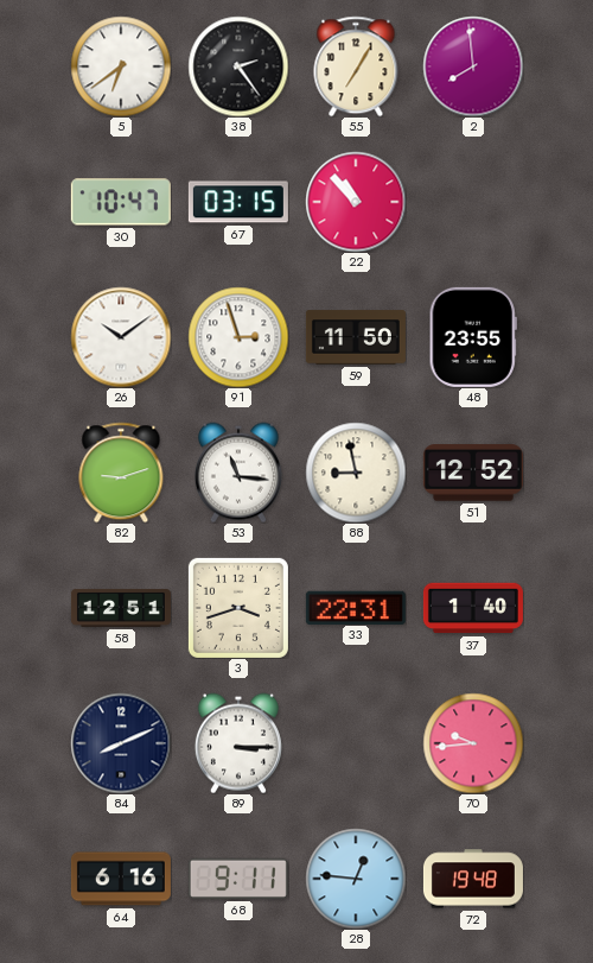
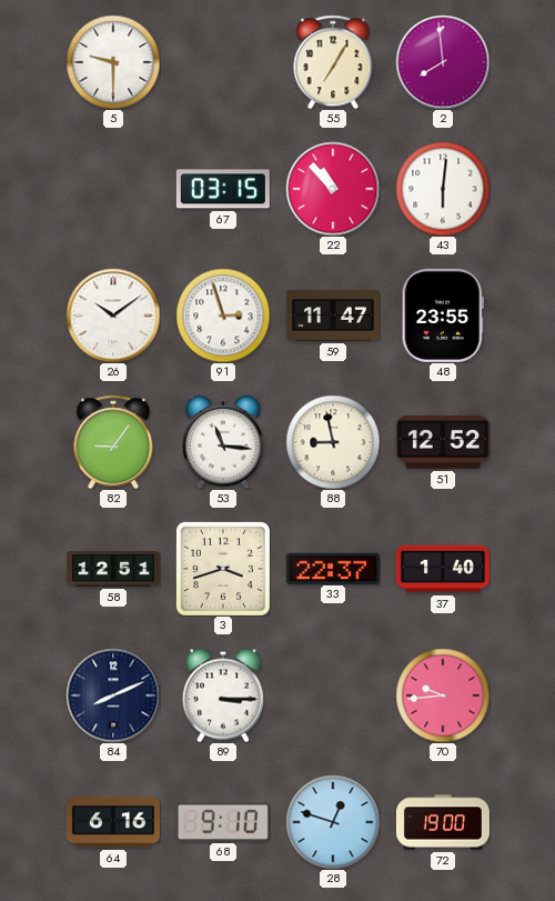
5: 6:39 -> 9:30
38: 2:24 -> none
30: 10:47 -> none
43: none -> 6:01
59: 11:50 -> 11:47
82: 9:12 -> 9:06
33: 22:31 -> 22:37
68: 9:11 -> 9:10
28: 12:46 -> 12:48
72: 19:48 -> 19:00
